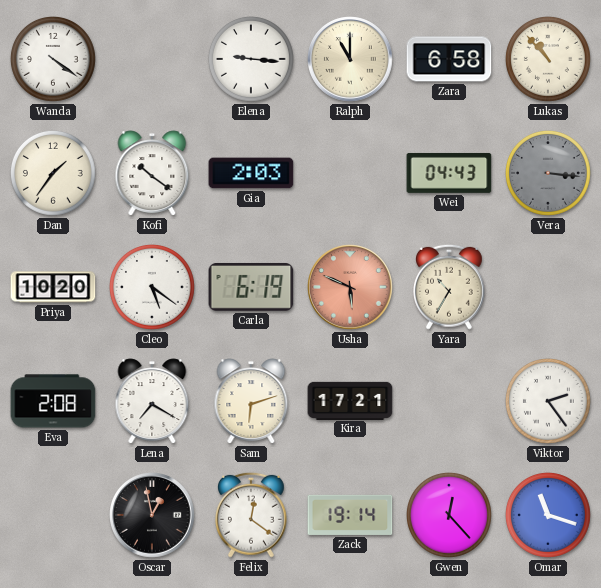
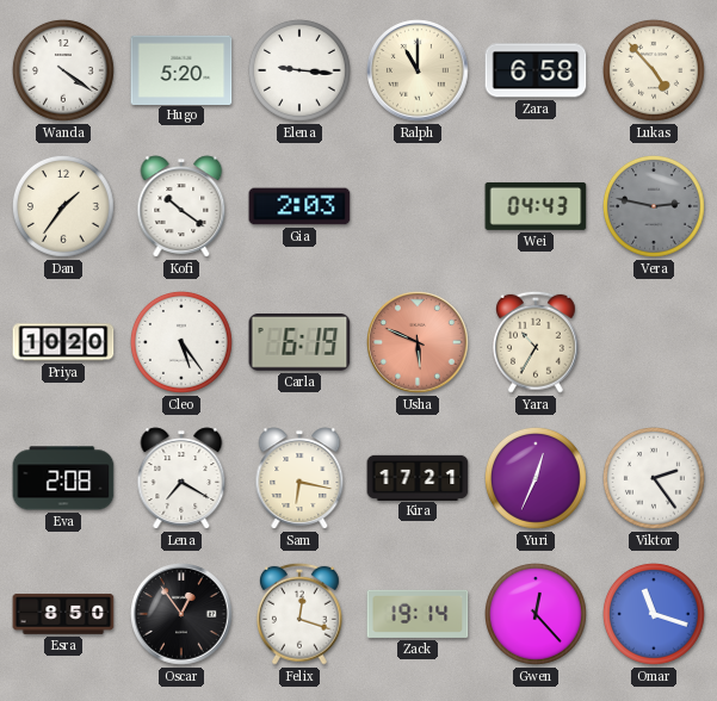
Hugo: none -> 5:20
Lukas: 10:53 -> 4:53
Vera: 3:16 -> 2:47
Cleo: 5:21 -> 5:24
Sam: 6:12 -> 6:17
Yuri: none -> 12:34
Esra: none -> 8:50
Oscar: 12:58 -> 12:54
Felix: 12:21 -> 12:18
